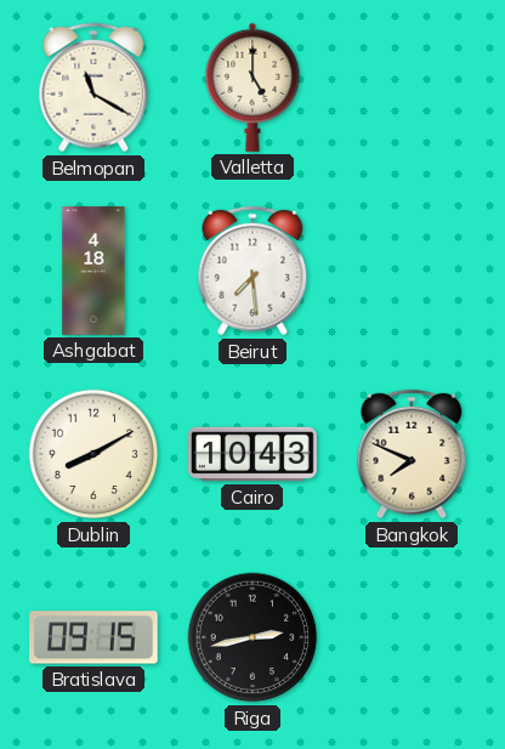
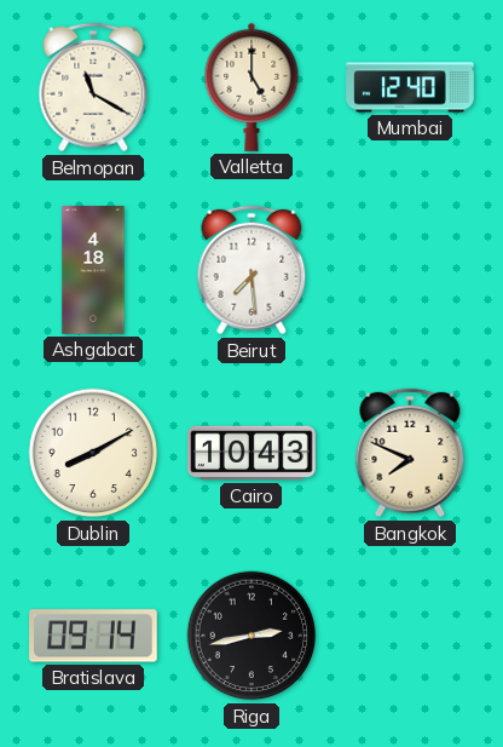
Mumbai: none -> 12:40
Bratislava: 09:15 -> 09:14
